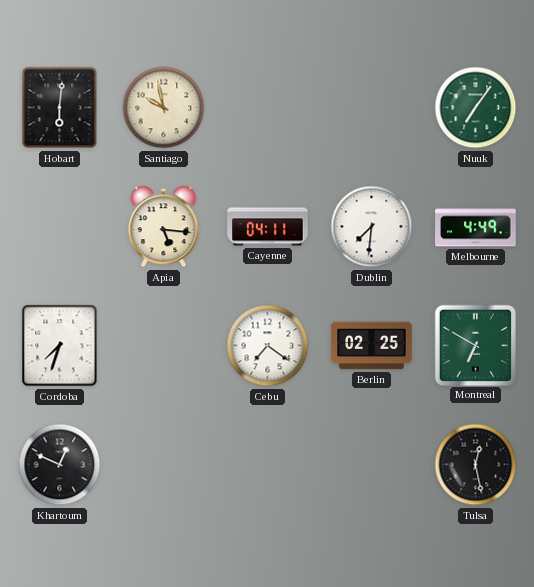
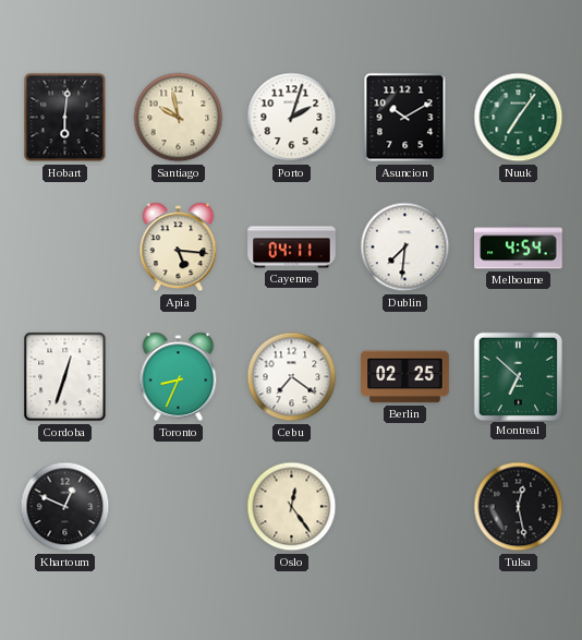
Porto: none -> 2:03
Asuncion: none -> 10:10
Melbourne: 4:49 -> 4:54
Cordoba: 7:33 -> 12:33
Toronto: none -> 8:34
Montreal: 6:50 -> 6:52
Oslo: none -> 12:24
